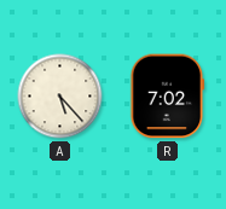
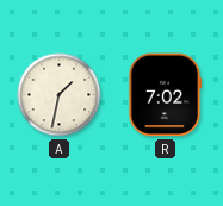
A: 5:23 -> 1:32
